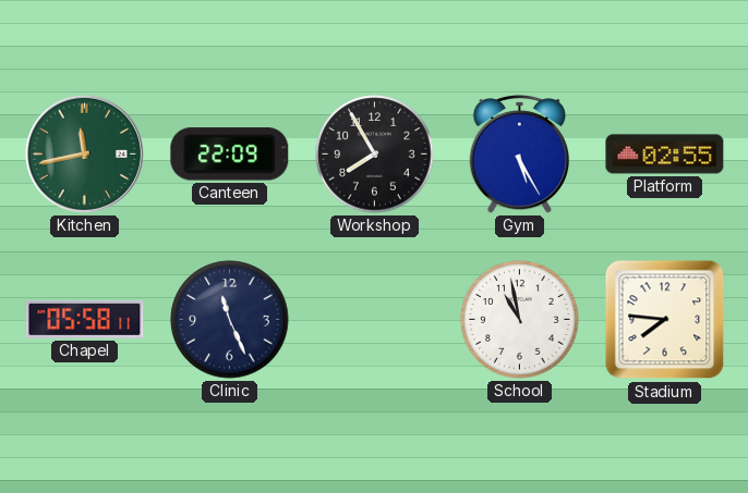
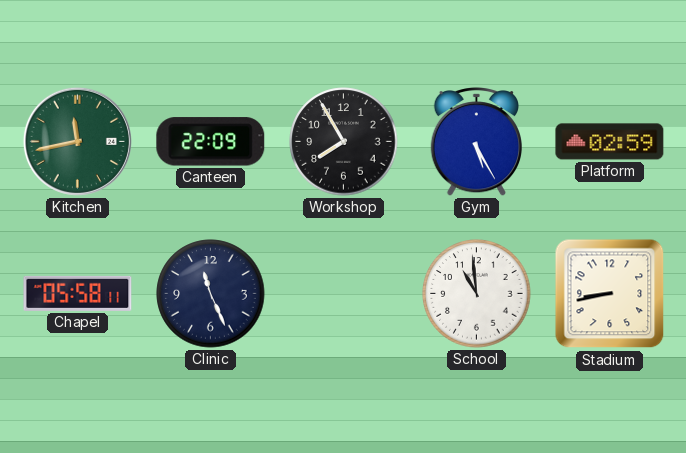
Platform: 02:55 -> 02:59
School: 10:58 -> 10:59
Stadium: 7:46 -> 8:43
